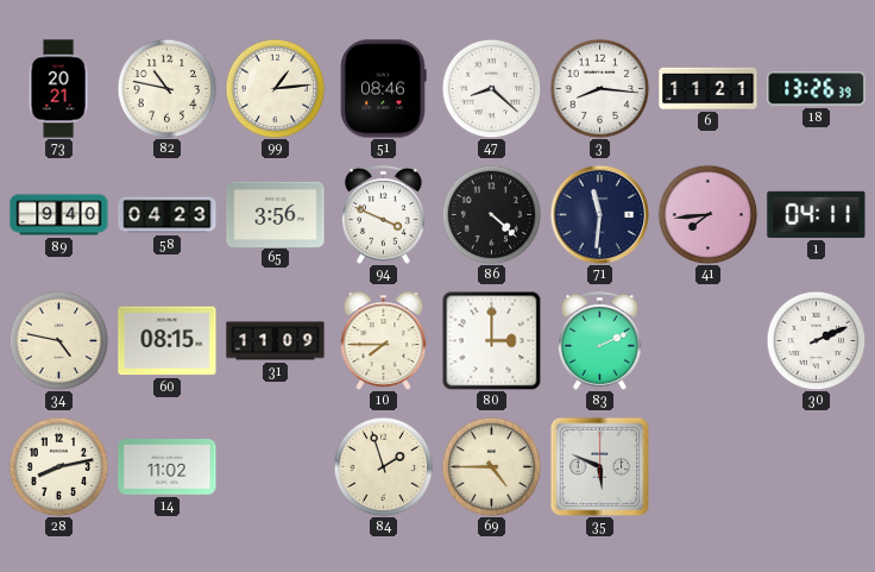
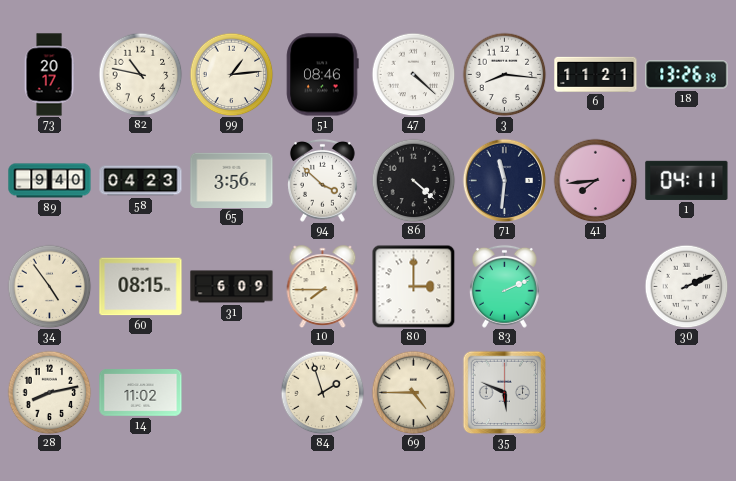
73: 20:21 -> 20:17
47: 8:22 -> 4:22
94: 3:49 -> 3:52
34: 4:47 -> 4:54
31: 11:09 -> 6:09
